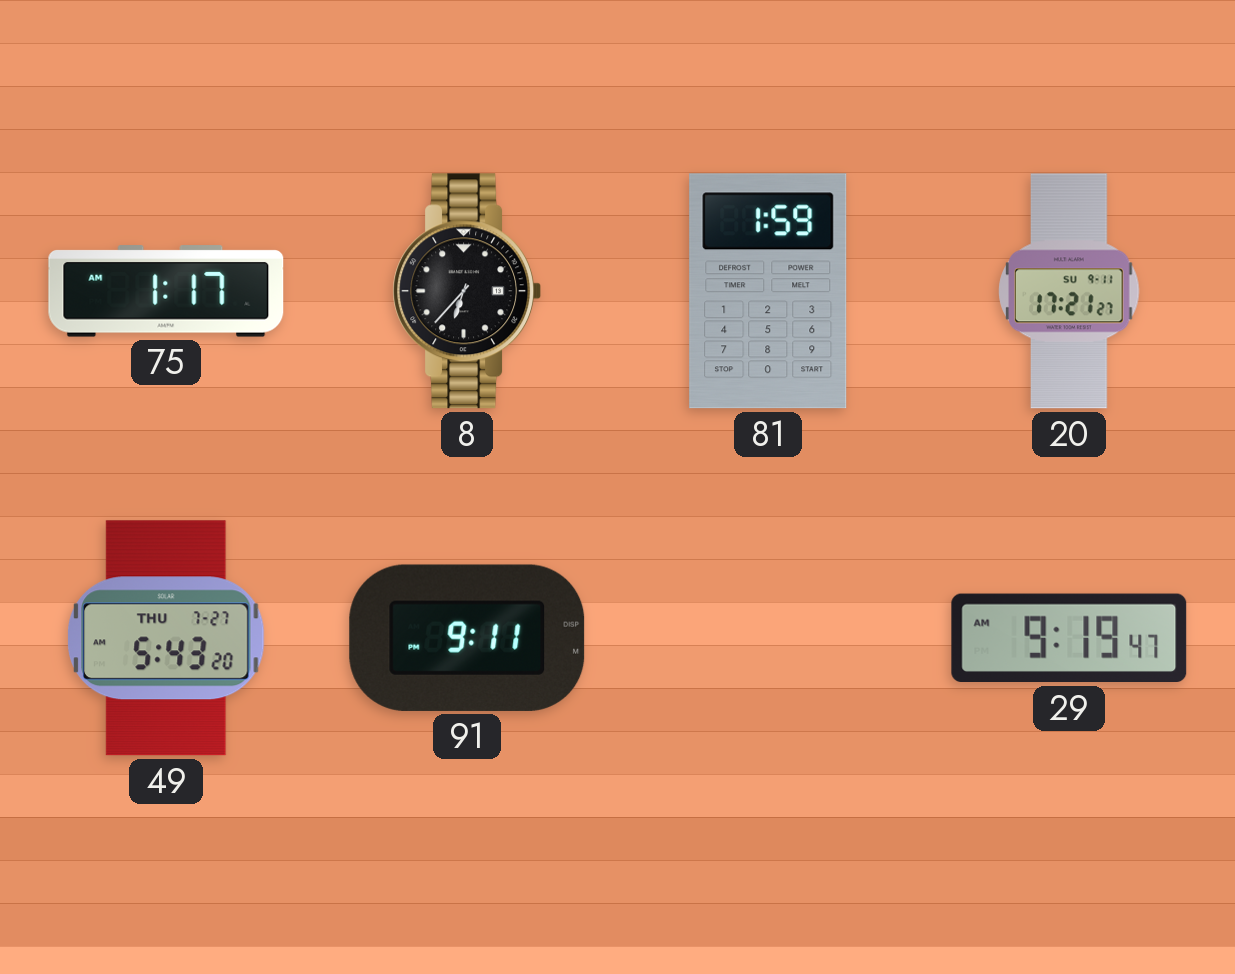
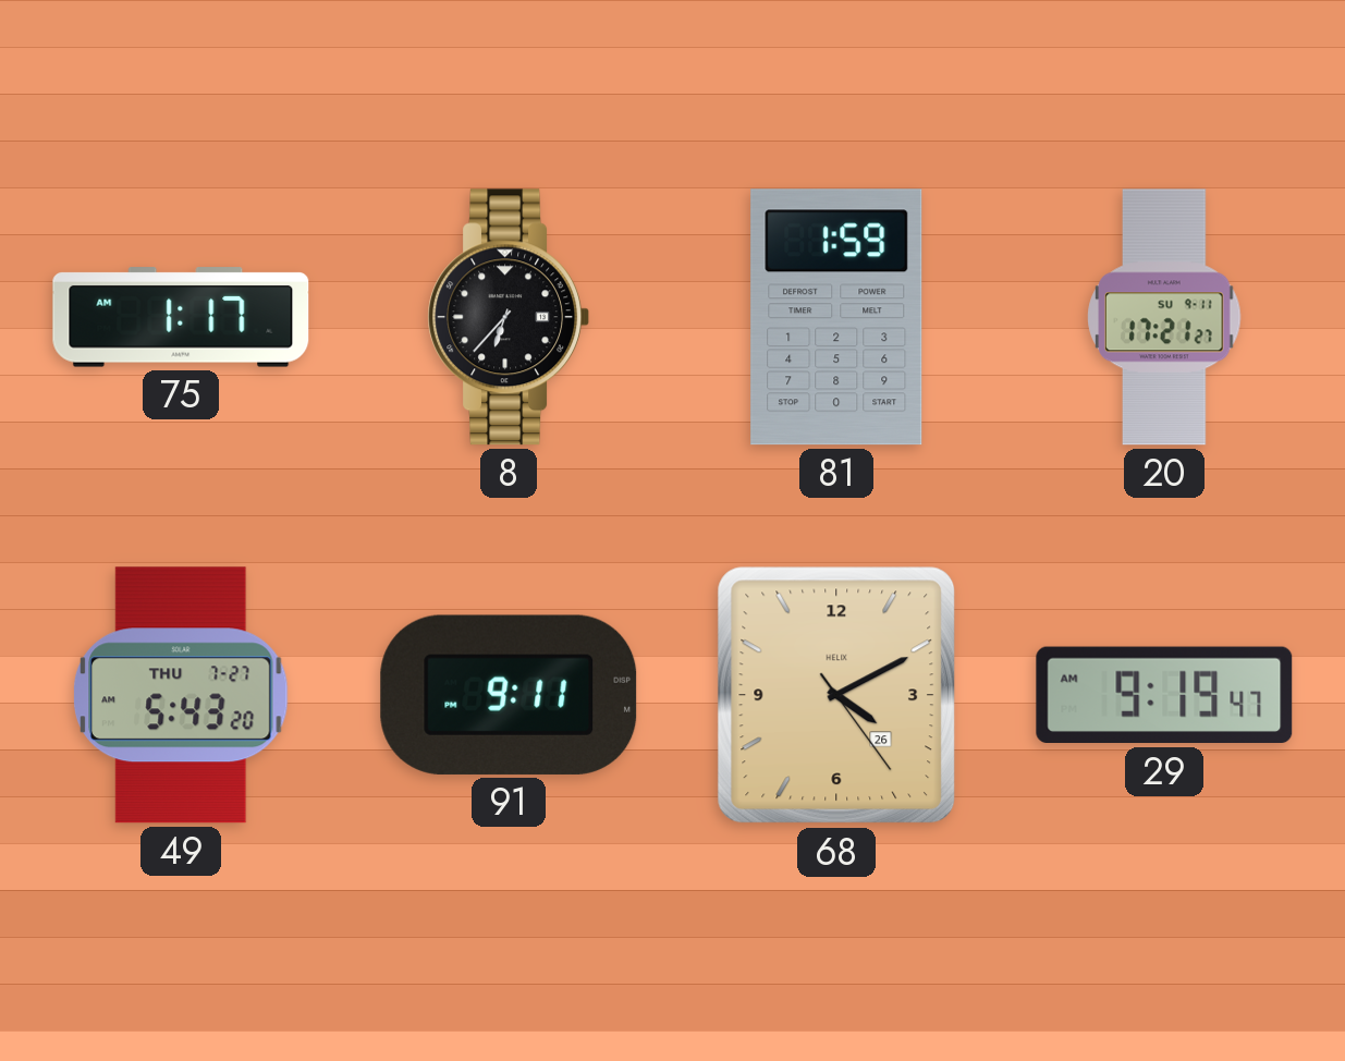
68: none -> 4:10
